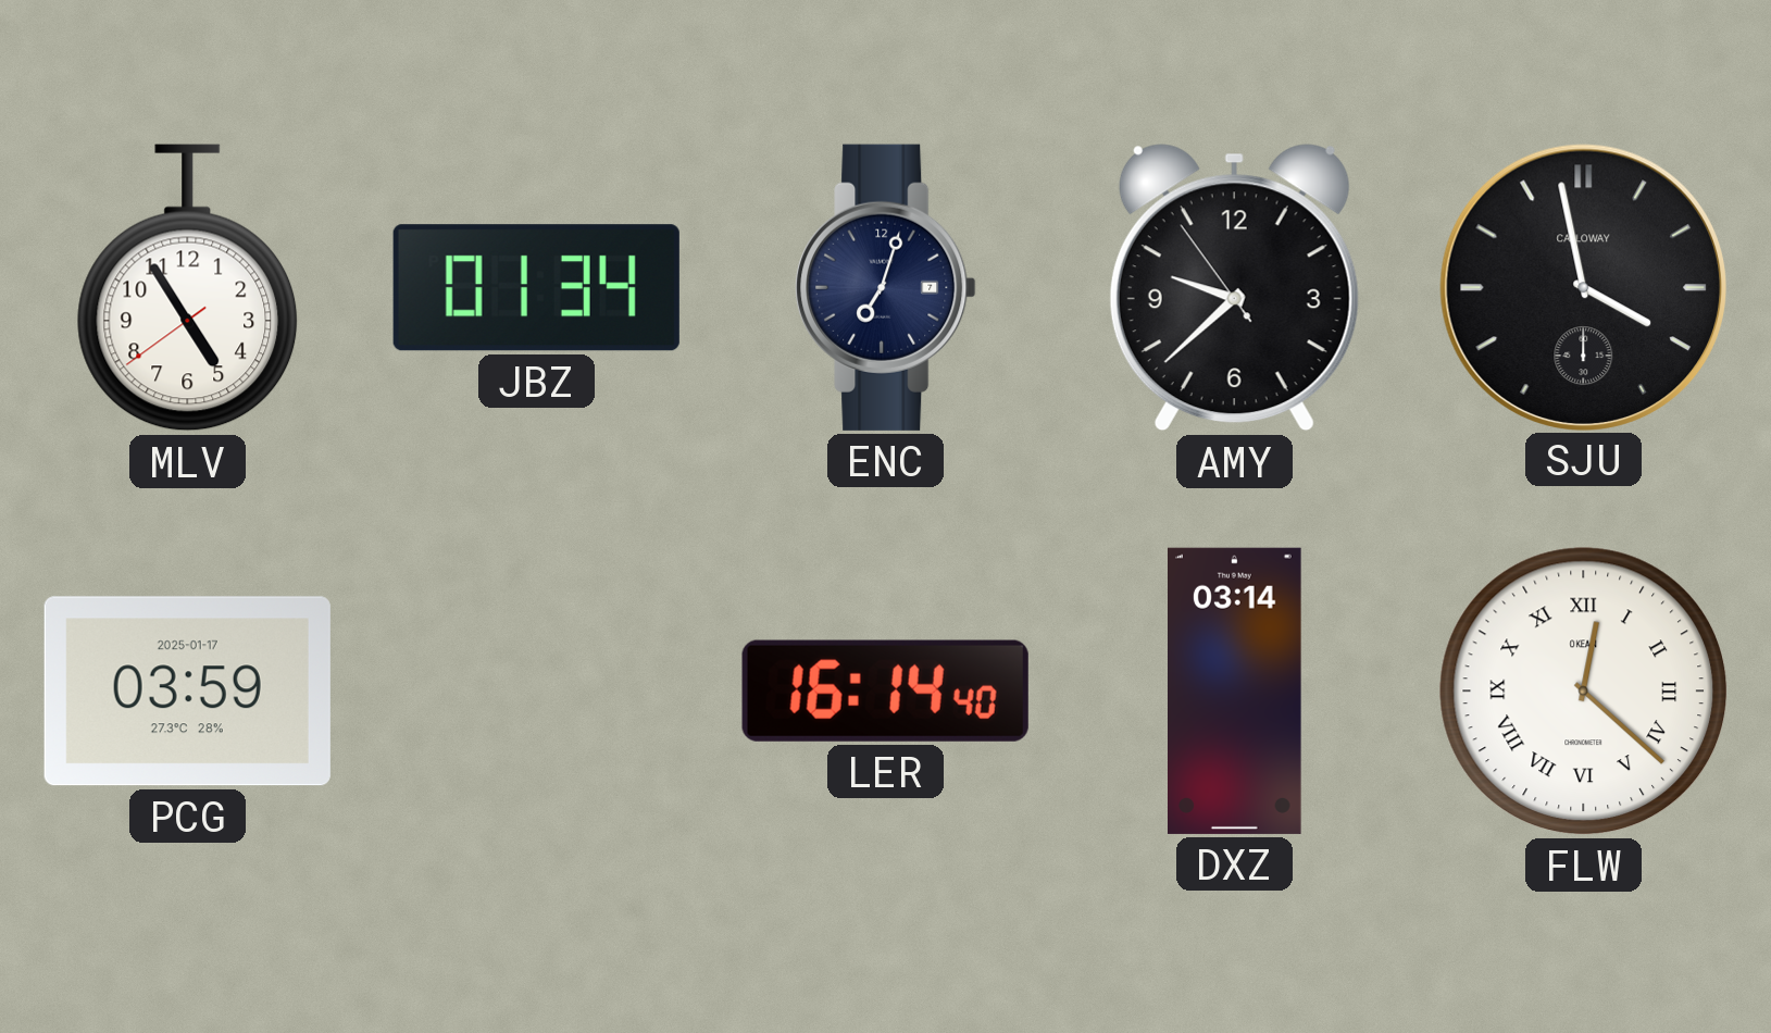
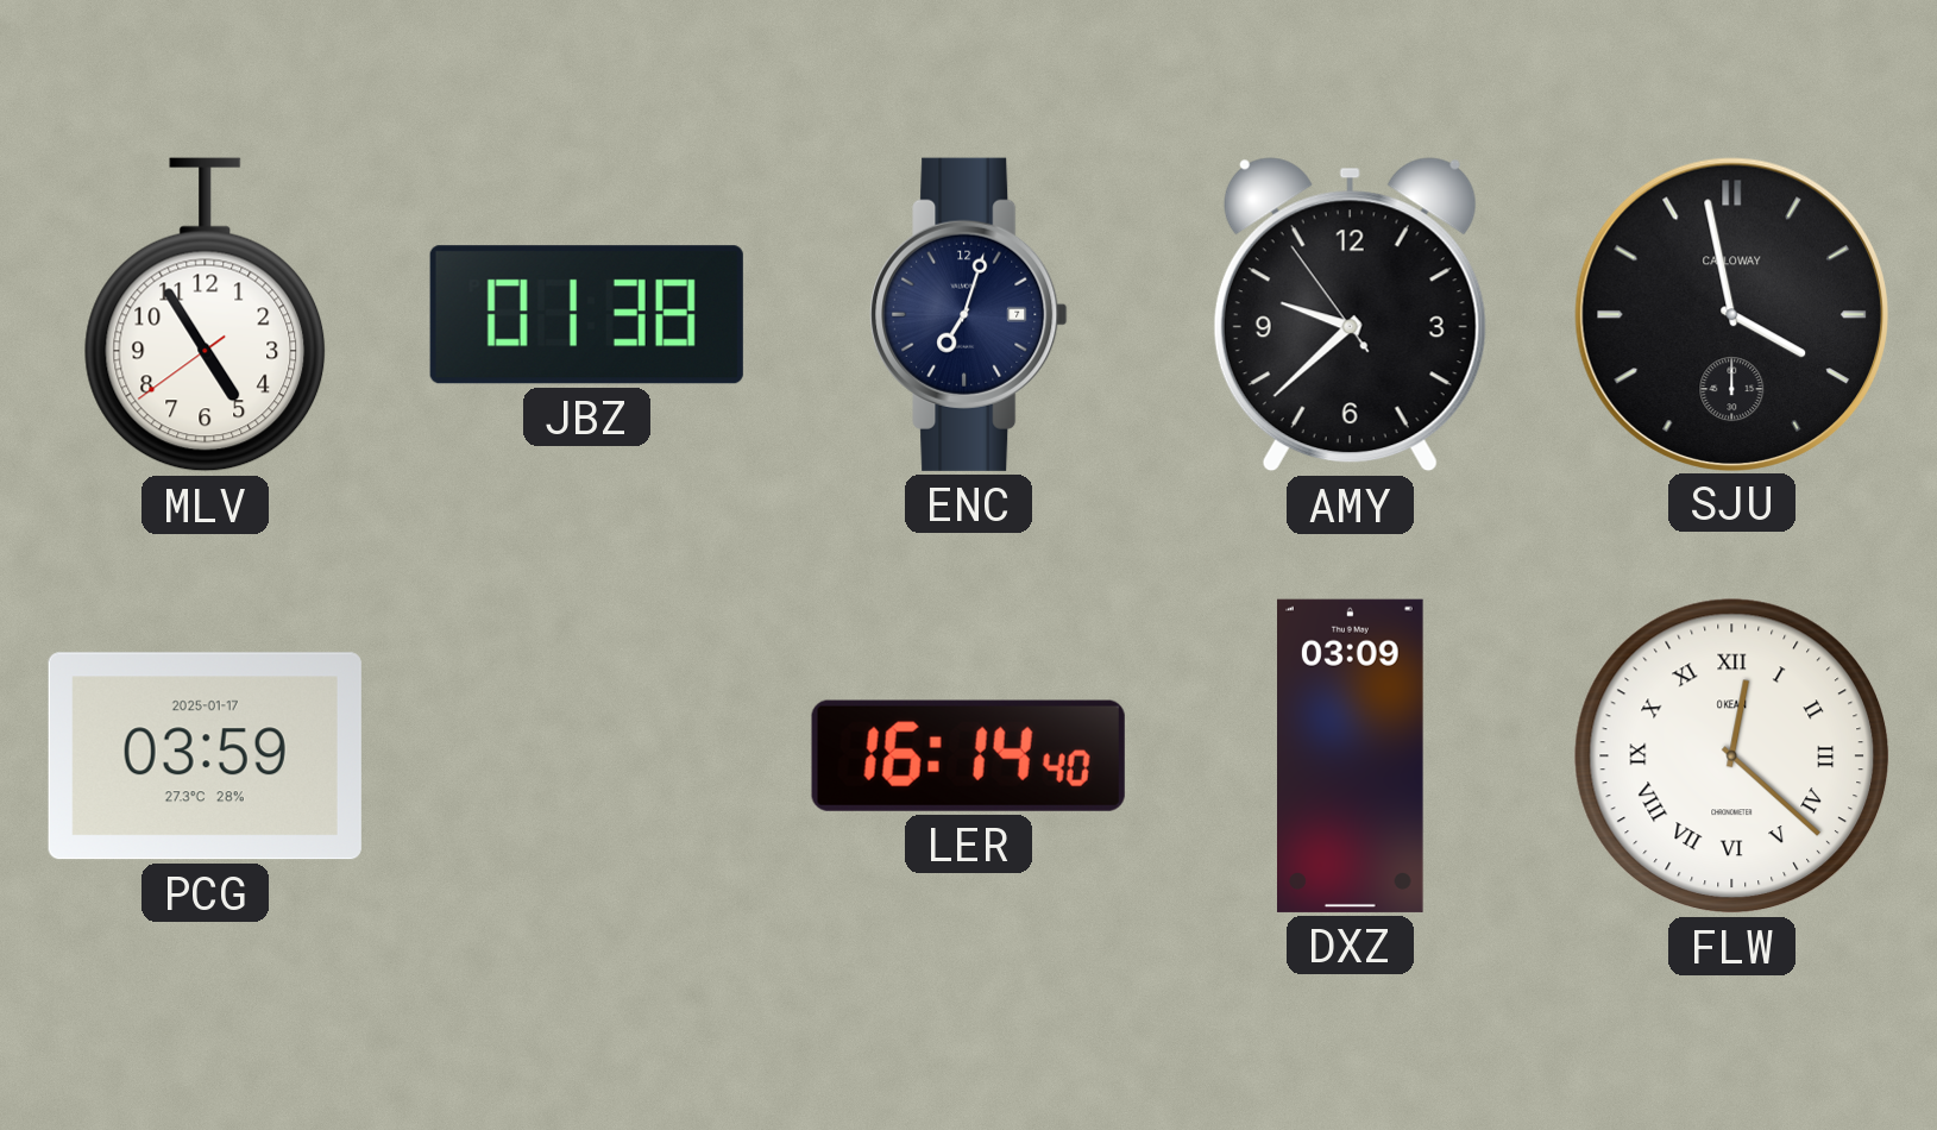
JBZ: 01:34 -> 01:38
DXZ: 03:14 -> 03:09
